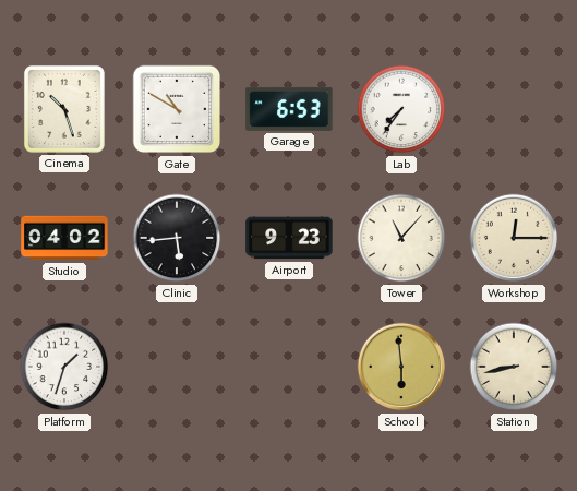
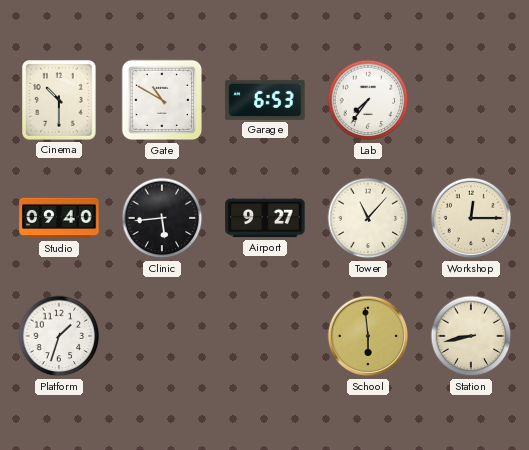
Cinema: 10:27 -> 10:30
Studio: 04:02 -> 09:40
Airport: 9:23 -> 9:27
